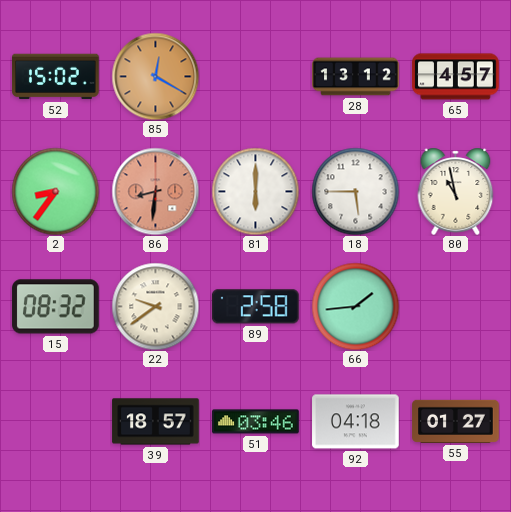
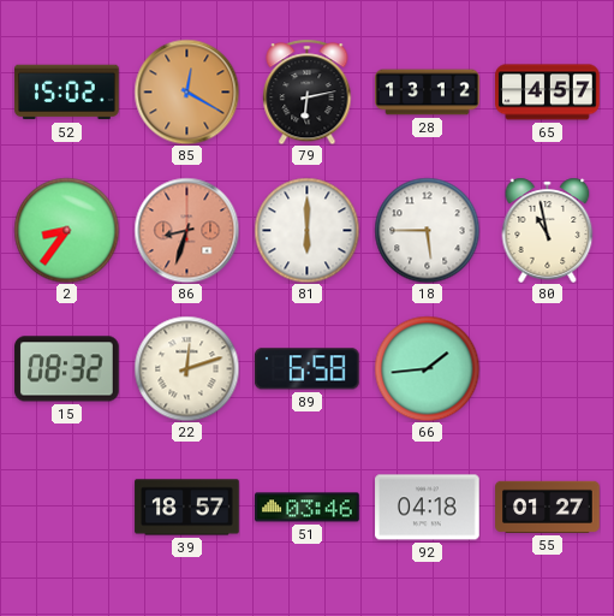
79: none -> 6:13
86: 8:31 -> 8:33
22: 9:39 -> 12:12
89: 2:58 -> 6:58
